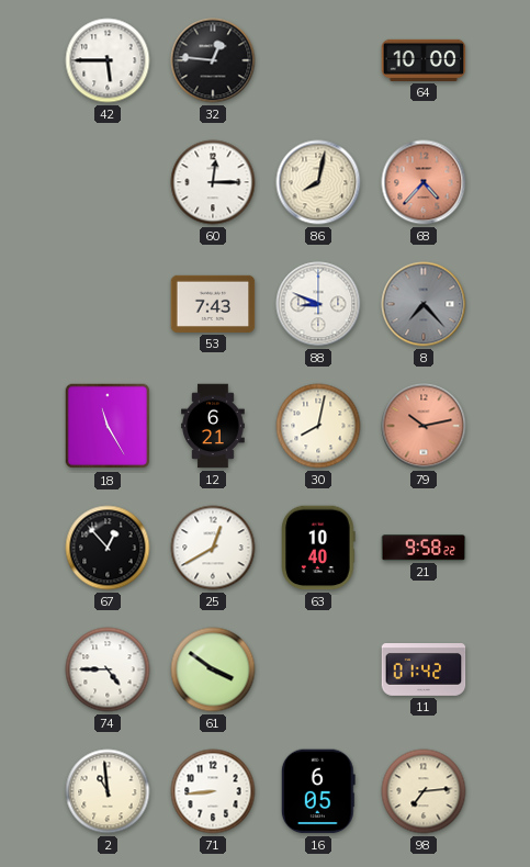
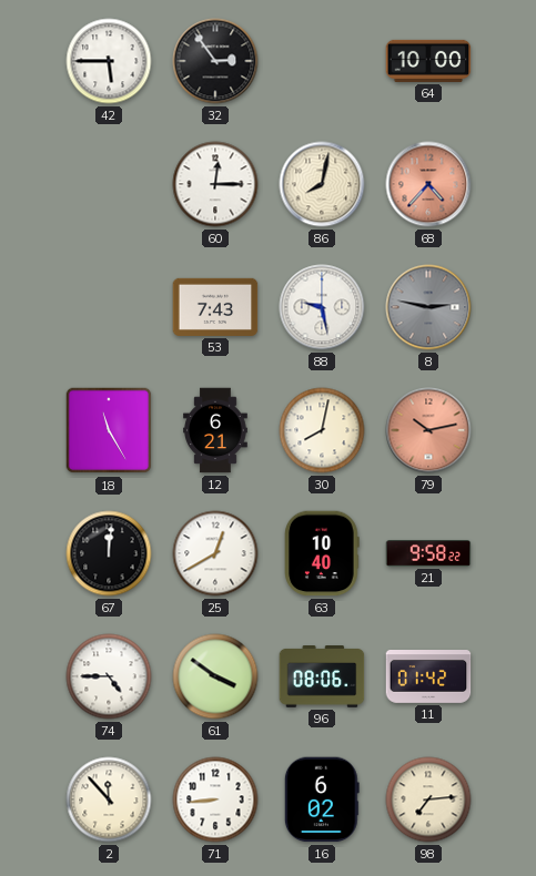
32: 12:46 -> 2:54
88: 8:49 -> 9:28
8: 7:23 -> 2:47
67: 12:53 -> 12:01
96: none -> 08:06
2: 10:59 -> 11:53
16: 6:05 -> 6:02
